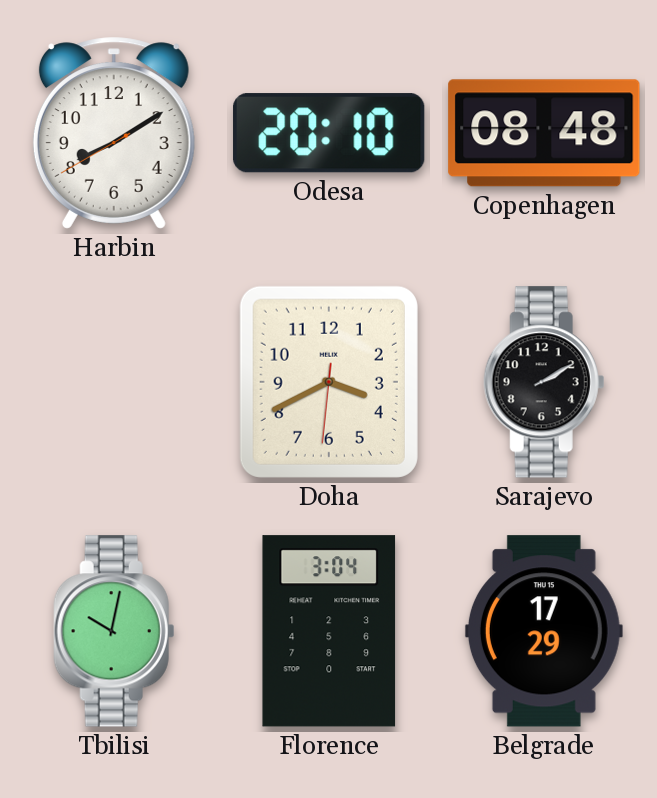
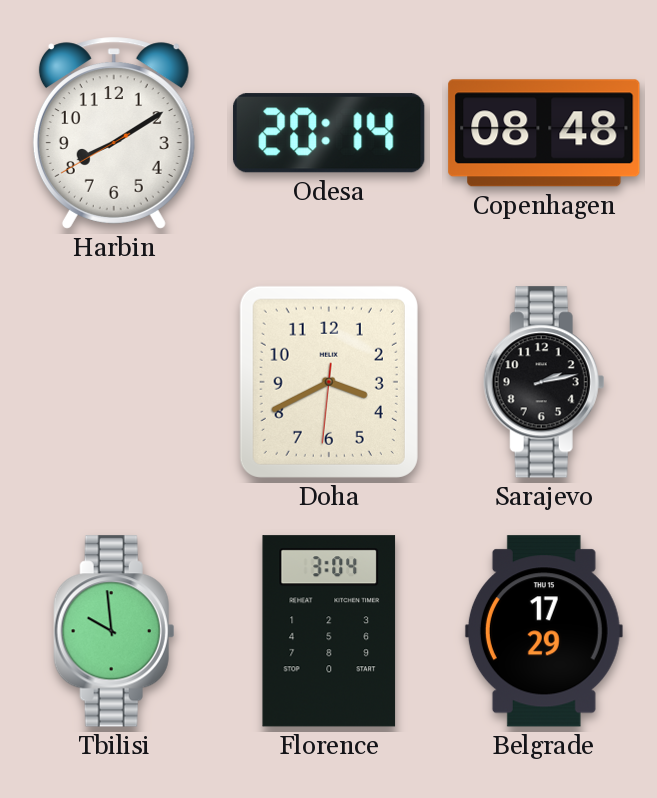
Odesa: 20:10 -> 20:14
Sarajevo: 2:10 -> 2:13
Tbilisi: 10:02 -> 9:59
